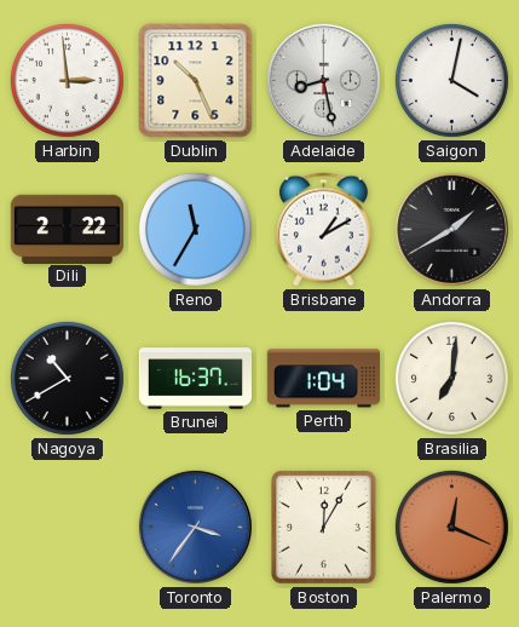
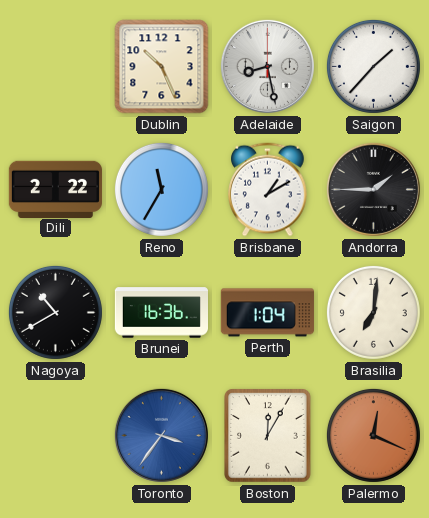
Harbin: 2:59 -> none
Saigon: 4:02 -> 1:37
Andorra: 1:40 -> 1:45
Brunei: 16:37 -> 16:36
